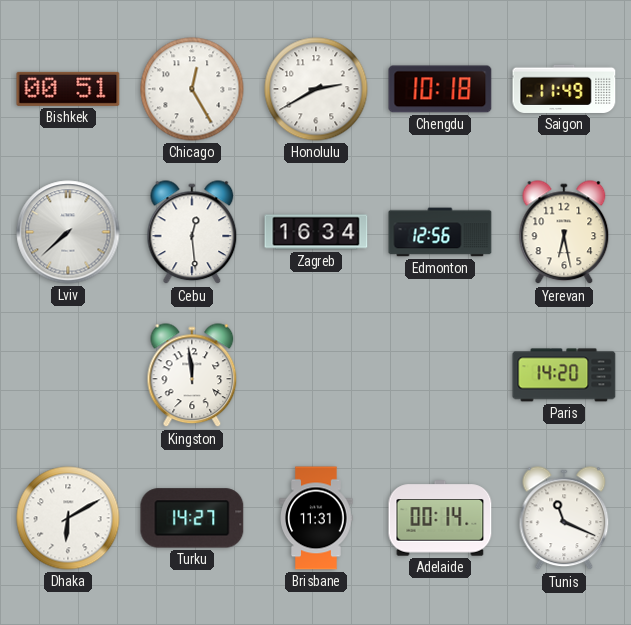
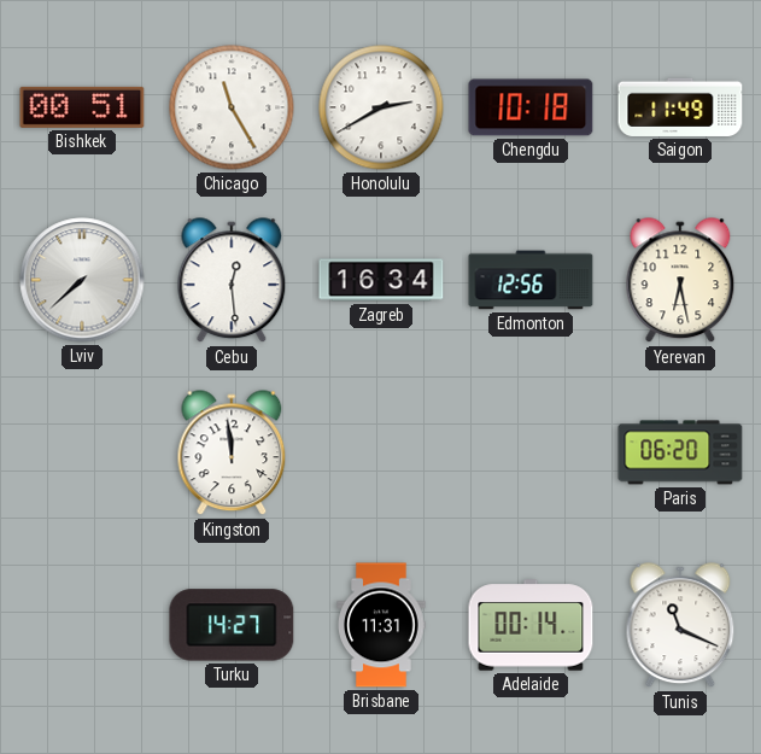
Chicago: 12:25 -> 11:25
Paris: 14:20 -> 06:20
Dhaka: 6:10 -> none
